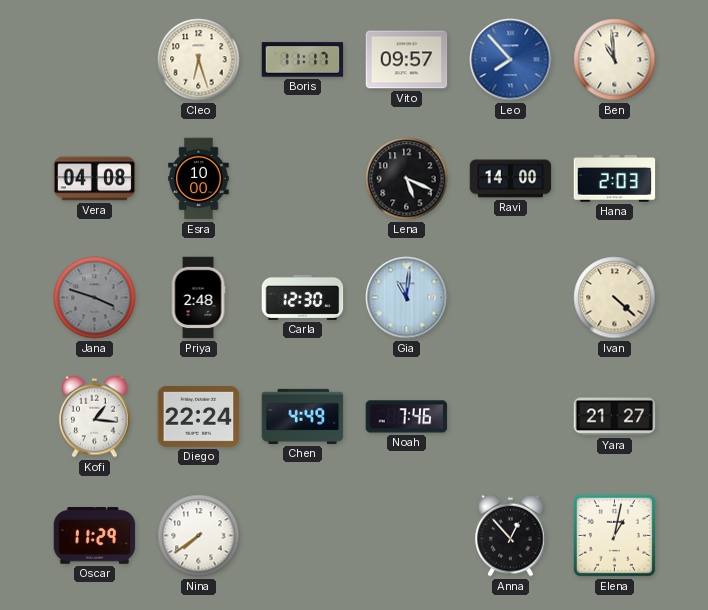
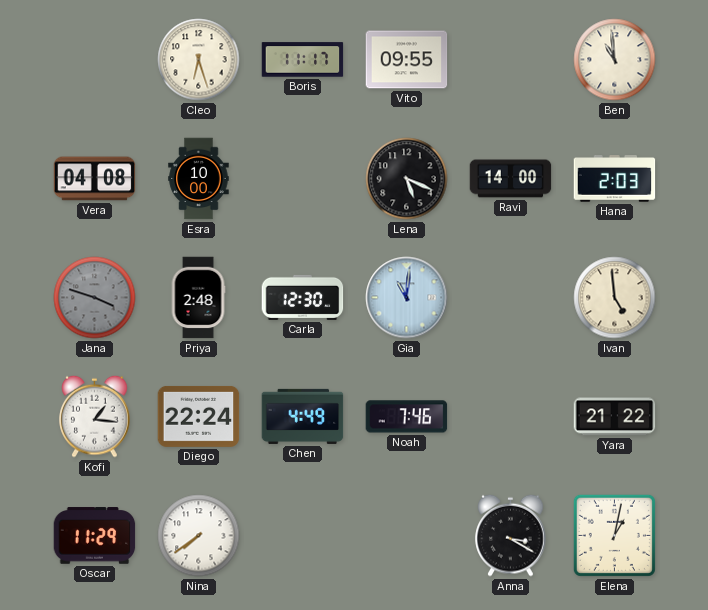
Vito: 09:57 -> 09:55
Leo: 7:53 -> none
Ivan: 4:22 -> 4:59
Yara: 21:27 -> 21:22
Anna: 12:53 -> 3:20
